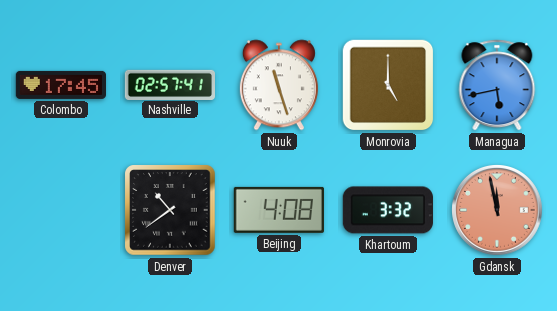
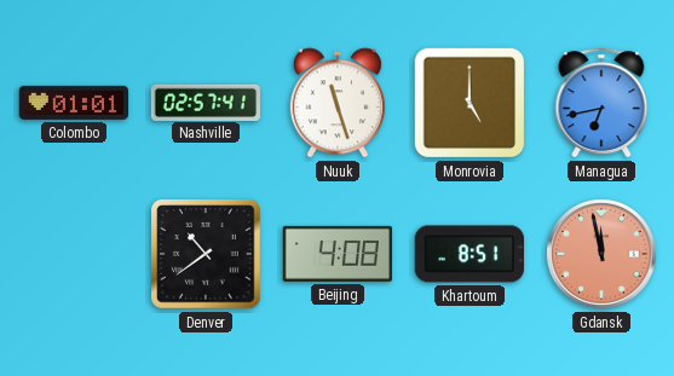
Colombo: 17:45 -> 01:01
Managua: 5:43 -> 6:43
Khartoum: 3:32 -> 8:51
